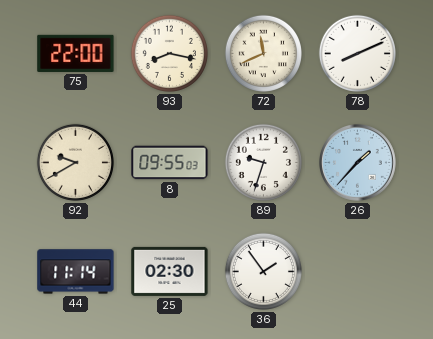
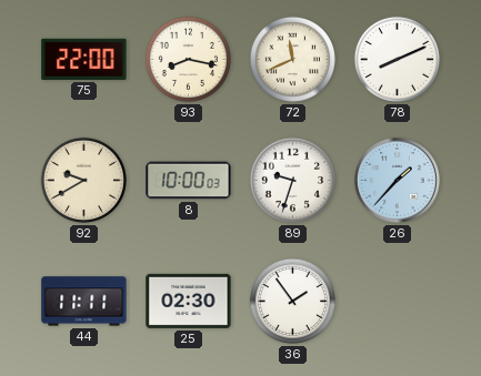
8: 09:55 -> 10:00
44: 11:14 -> 11:11
